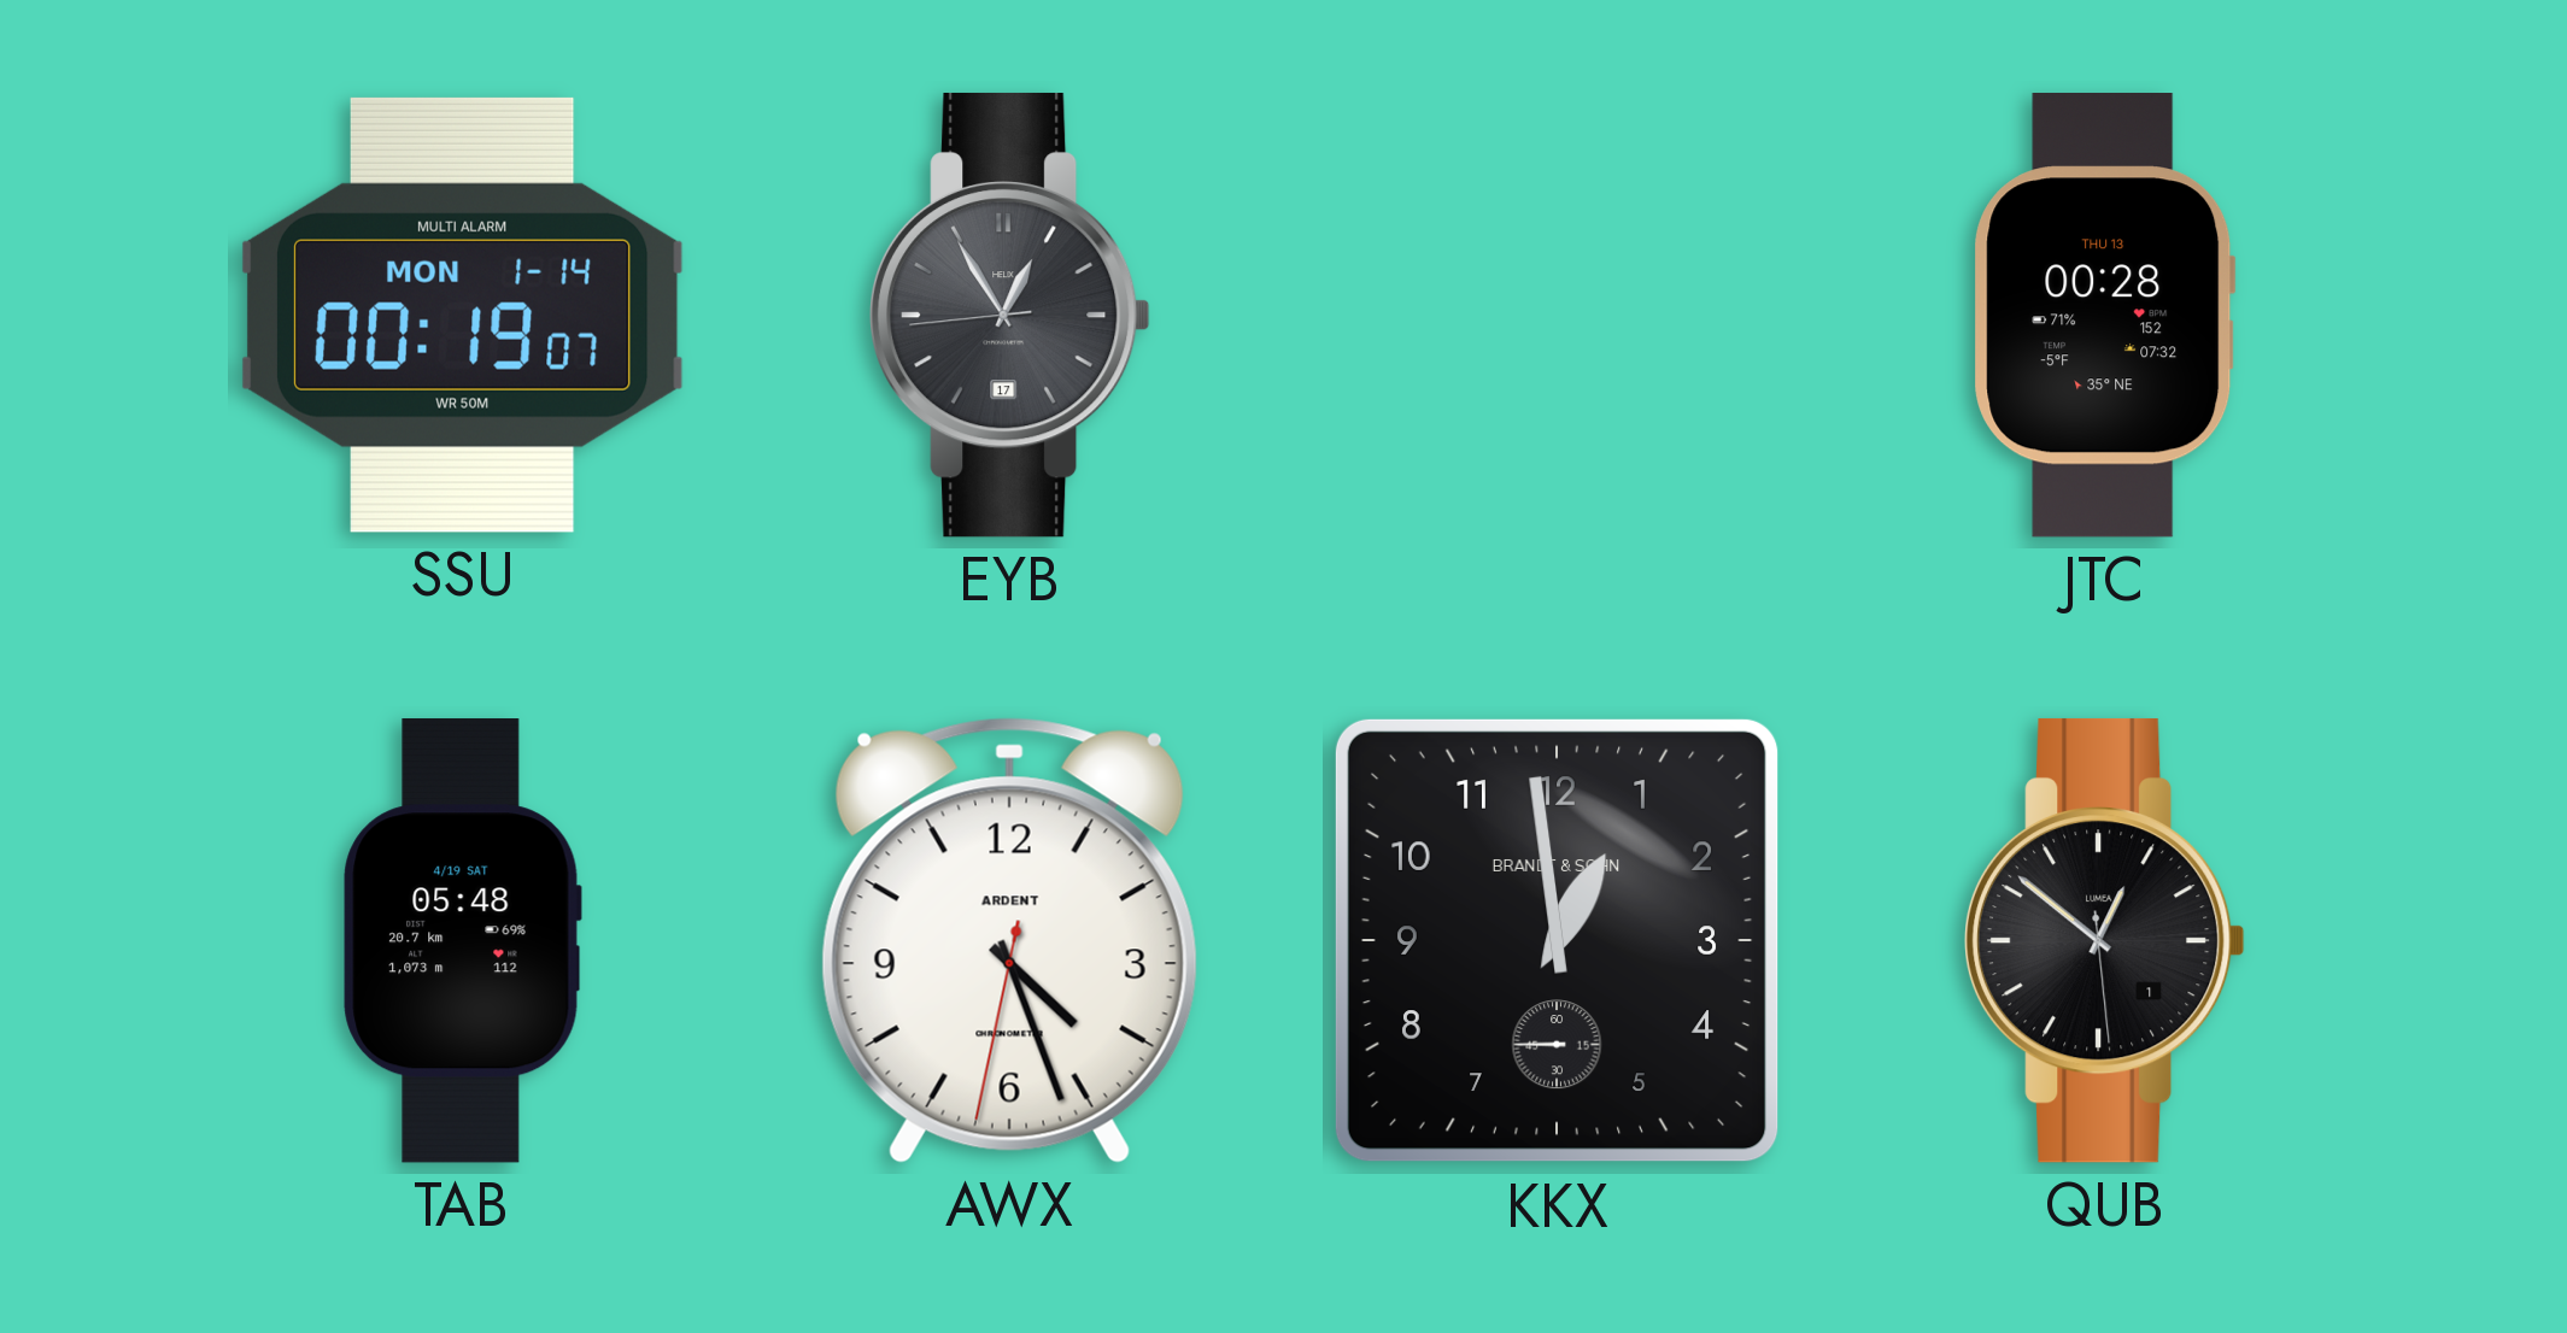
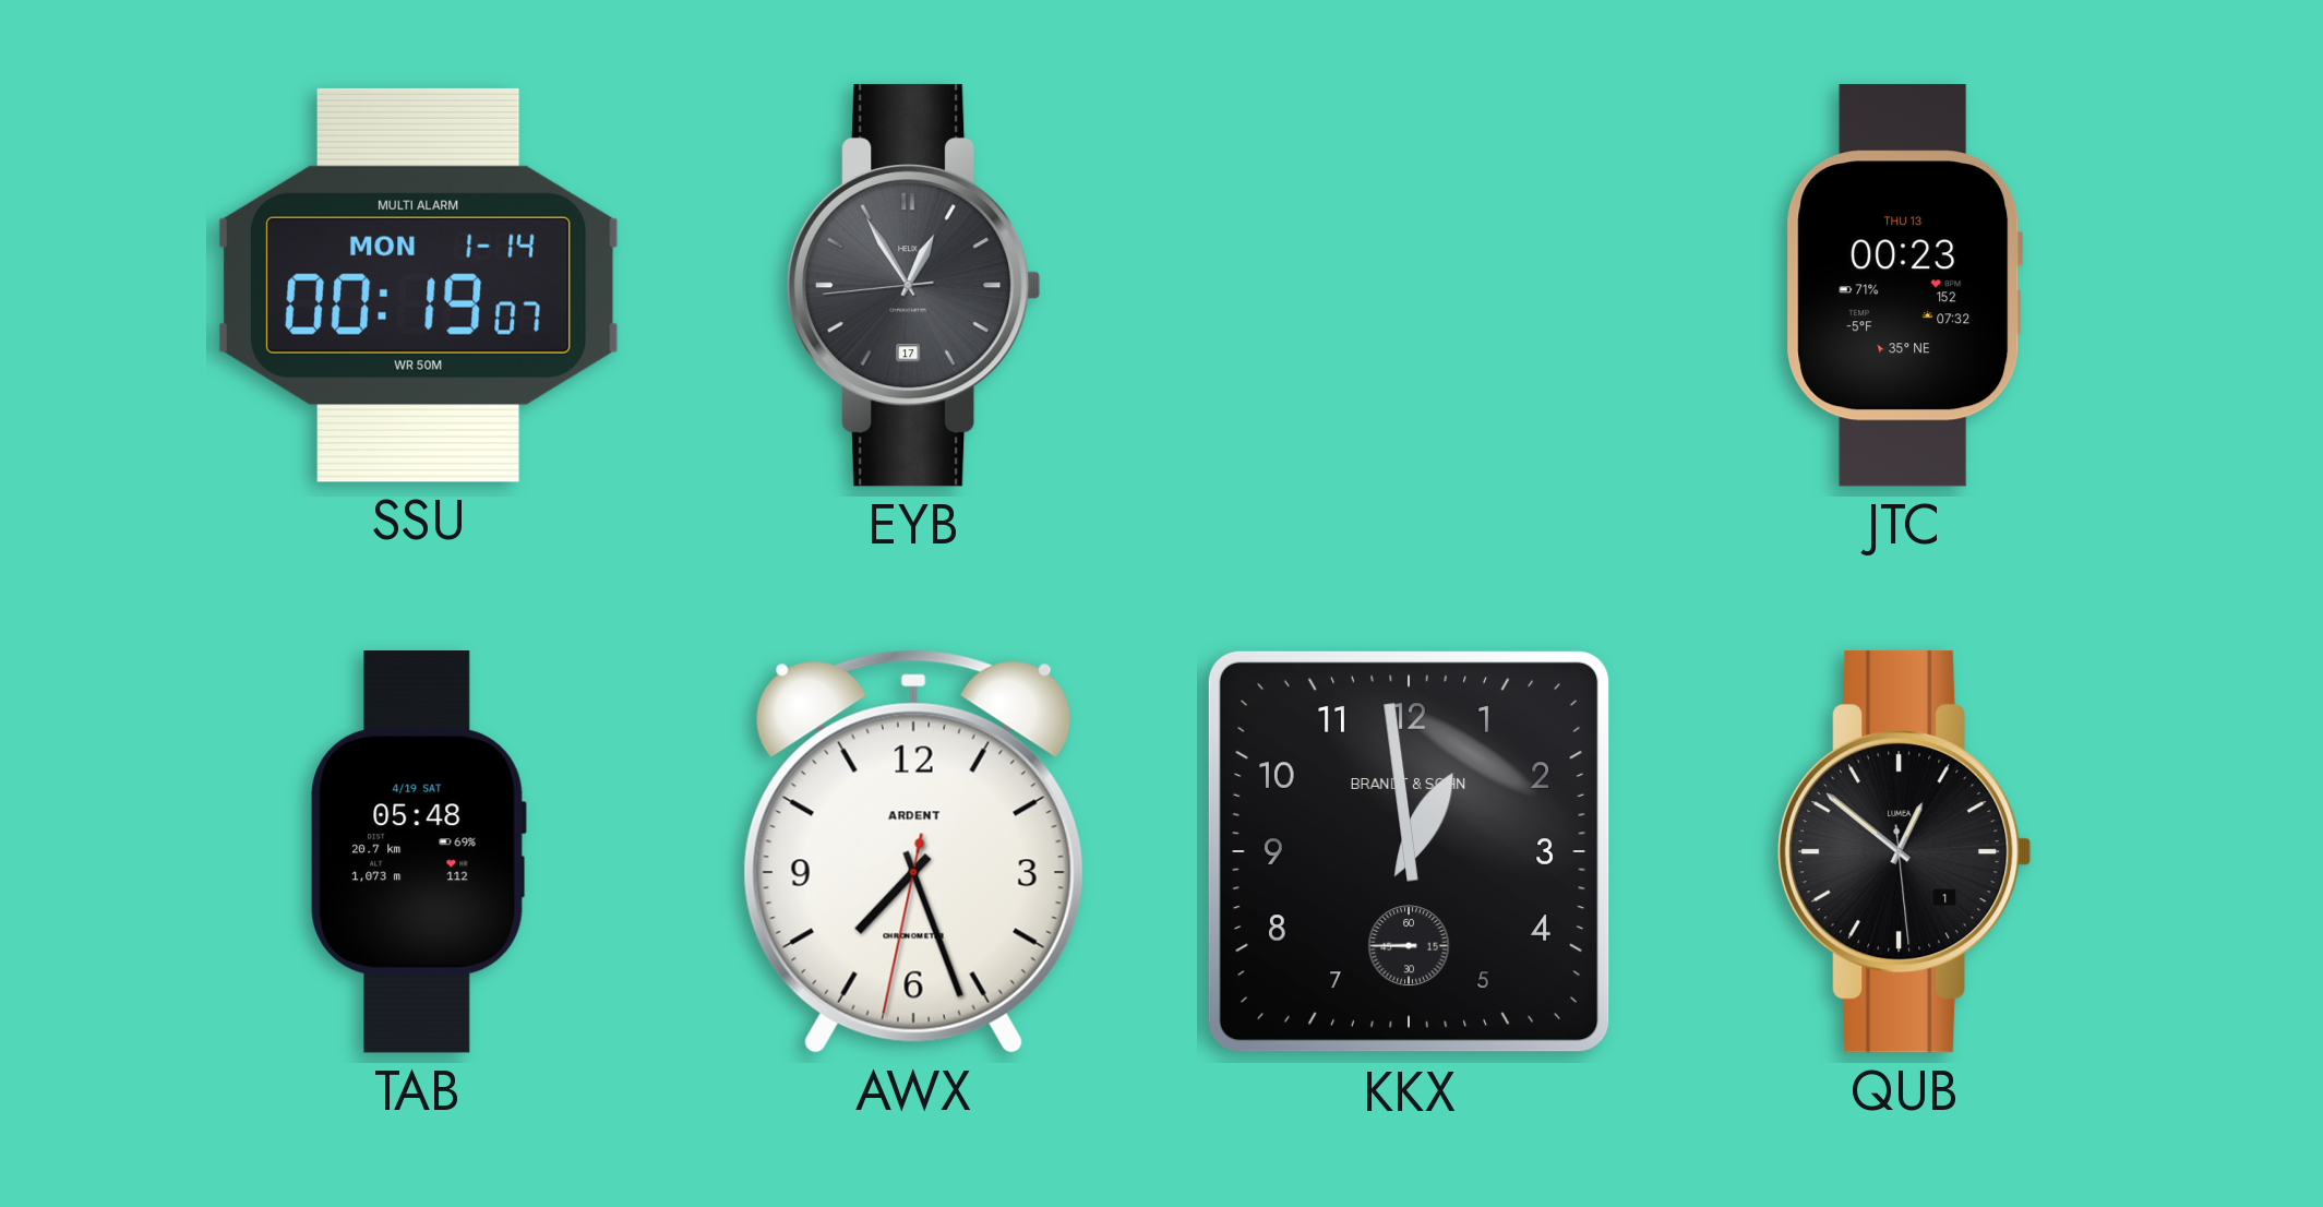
JTC: 00:28 -> 00:23
AWX: 4:26 -> 7:26
